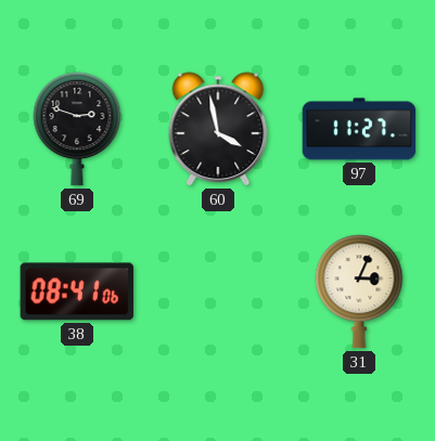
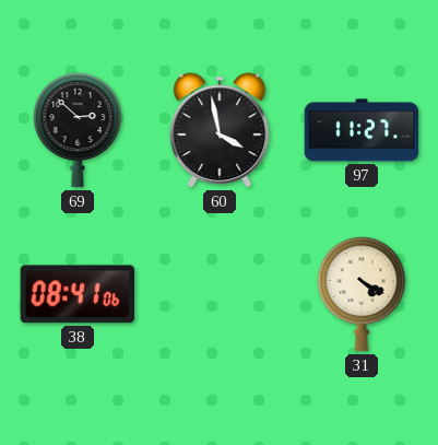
69: 2:48 -> 2:52
31: 3:04 -> 4:20
